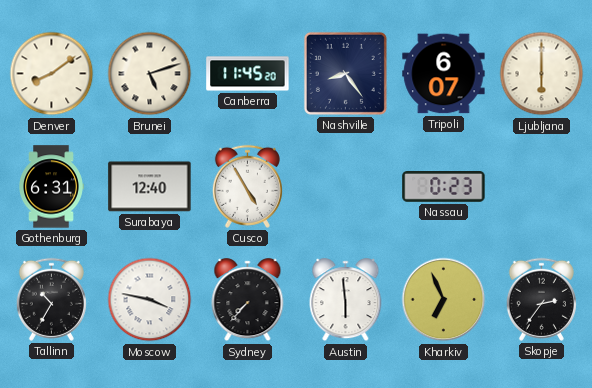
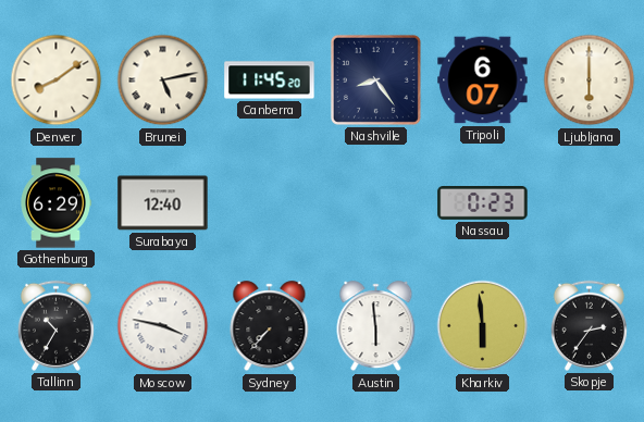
Brunei: 5:12 -> 5:13
Gothenburg: 6:31 -> 6:29
Cusco: 4:55 -> none
Kharkiv: 6:56 -> 5:59
